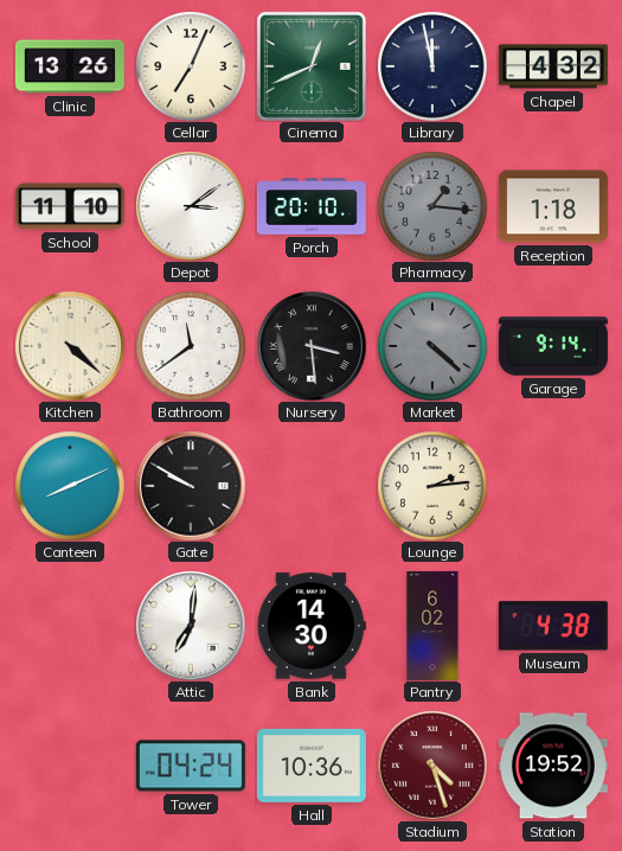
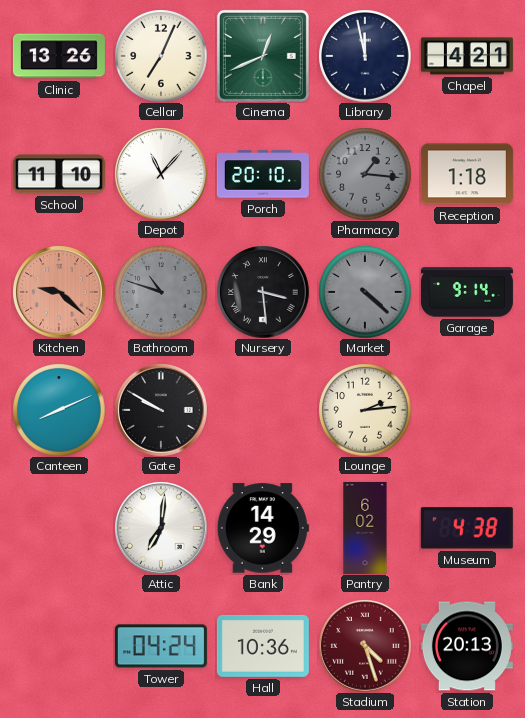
Chapel: 4:32 -> 4:21
Depot: 3:09 -> 11:07
Kitchen: 4:22 -> 9:22
Kitchen dial: cream -> salmon
Bathroom: 11:39 -> 10:48
Bathroom dial: white -> grey
Bank: 14:30 -> 14:29
Station: 19:52 -> 20:13
